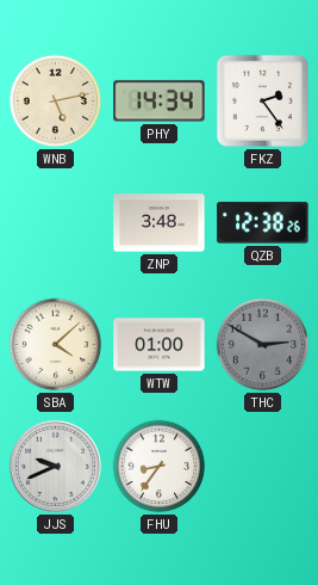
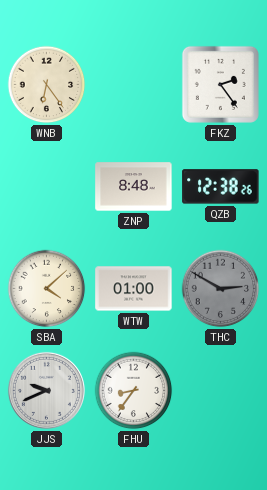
WNB: 5:13 -> 6:24
PHY: 14:34 -> none
ZNP: 3:48 -> 8:48
